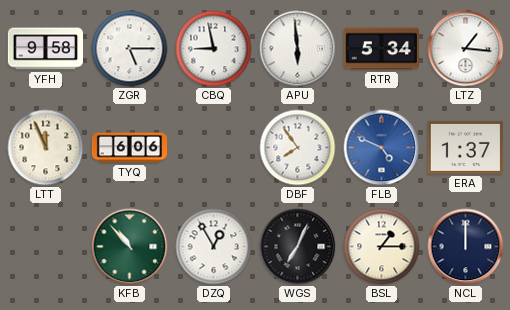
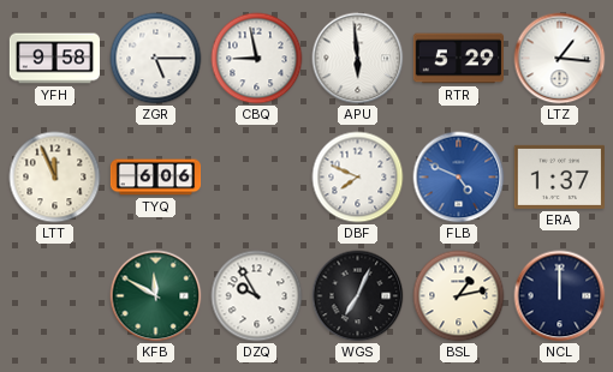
RTR: 5:34 -> 5:29
DBF: 7:54 -> 7:49
KFB: 10:53 -> 11:50
DZQ: 12:55 -> 9:55
BSL: 1:15 -> 1:13
